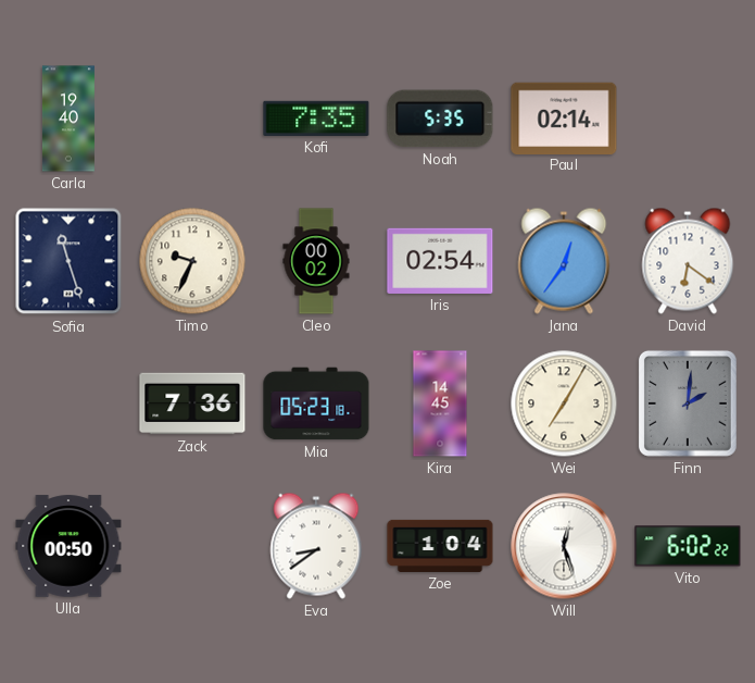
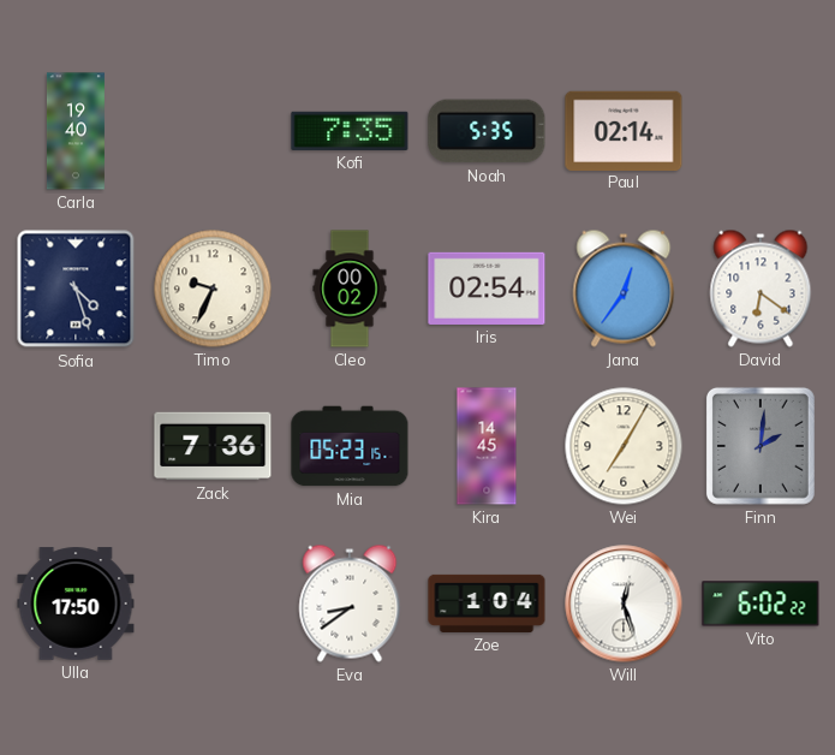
Sofia: 11:27 -> 4:27
Mia: 05:23:18 -> 05:23:15
Ulla: 00:50 -> 17:50
